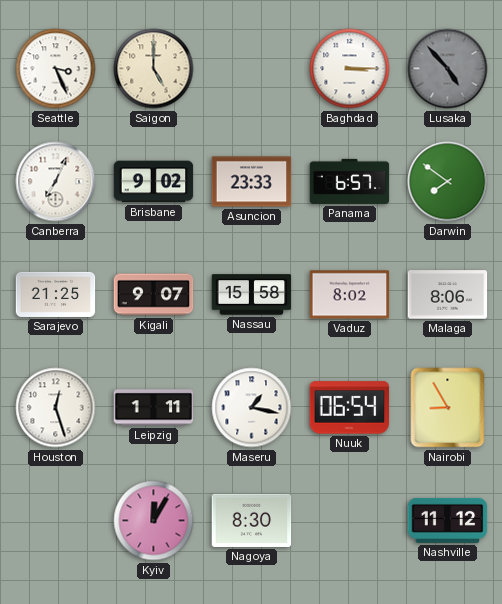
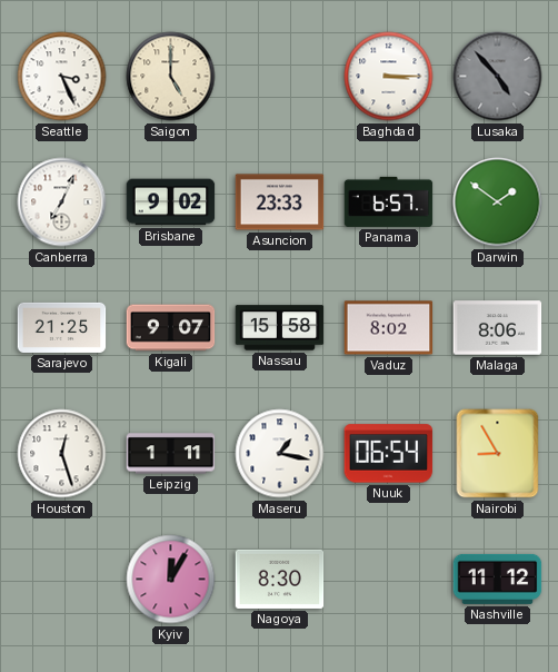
Darwin: 7:51 -> 1:51
